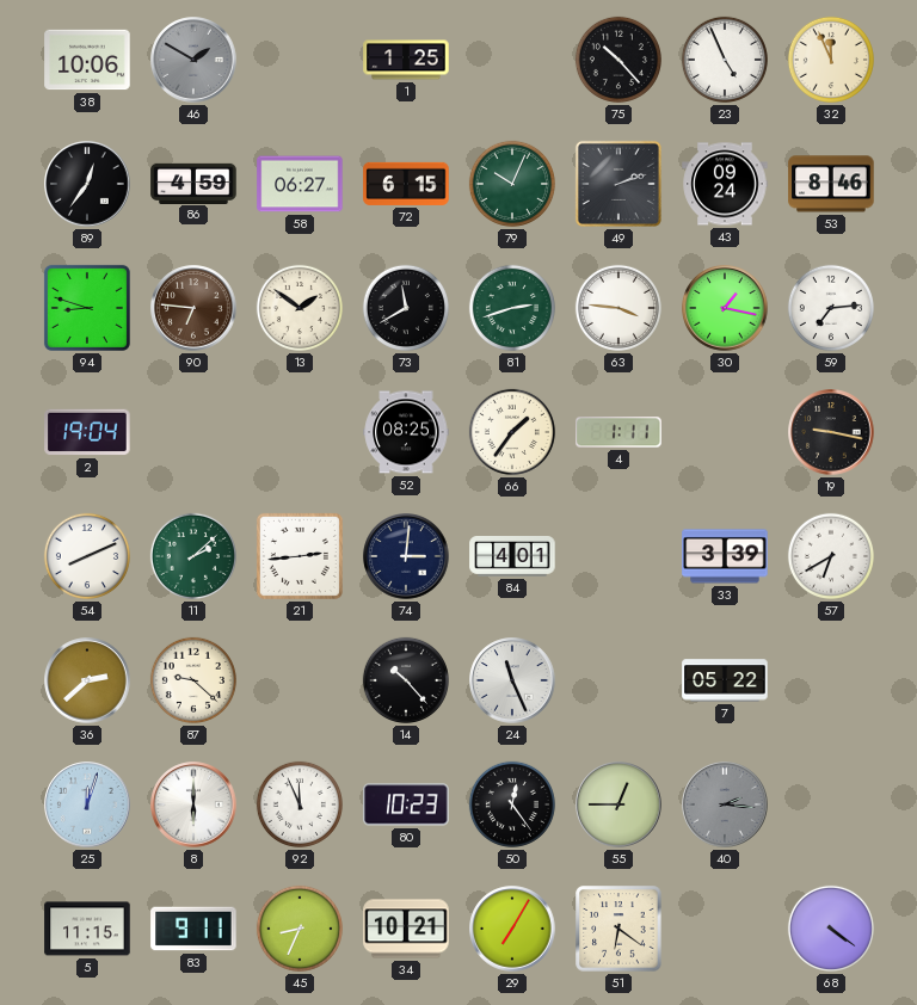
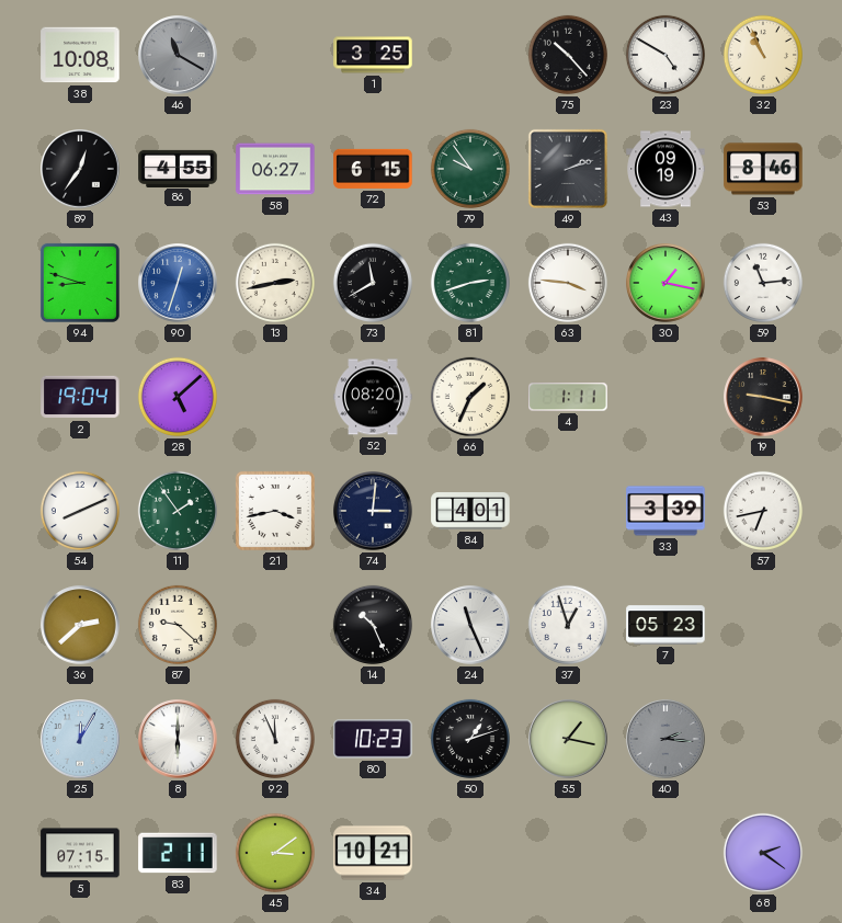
38: 10:06 -> 10:08
46: 1:50 -> 11:20
1: 1:25 -> 3:25
23: 4:56 -> 4:50
32: 11:56 -> 10:56
86: 4:59 -> 4:55
79: 10:04 -> 9:54
43: 09:24 -> 09:19
90: 6:46 -> 12:33
90 dial: brown -> blue
13: 1:51 -> 2:43
59: 7:14 -> 11:14
28: none -> 5:08
52: 08:25 -> 08:20
66: 1:36 -> 1:34
11: 2:08 -> 1:54
21: 2:44 -> 3:43
57: 6:40 -> 6:43
14: 10:23 -> 10:26
37: none -> 12:57
7: 05:22 -> 05:23
25: 12:03 -> 12:05
50: 12:24 -> 1:12
55: 12:45 -> 1:17
5: 11:15 -> 07:15
83: 9:11 -> 2:11
45: 8:34 -> 3:09
29: 7:05 -> none
51: 6:21 -> none
68: 4:21 -> 2:21
